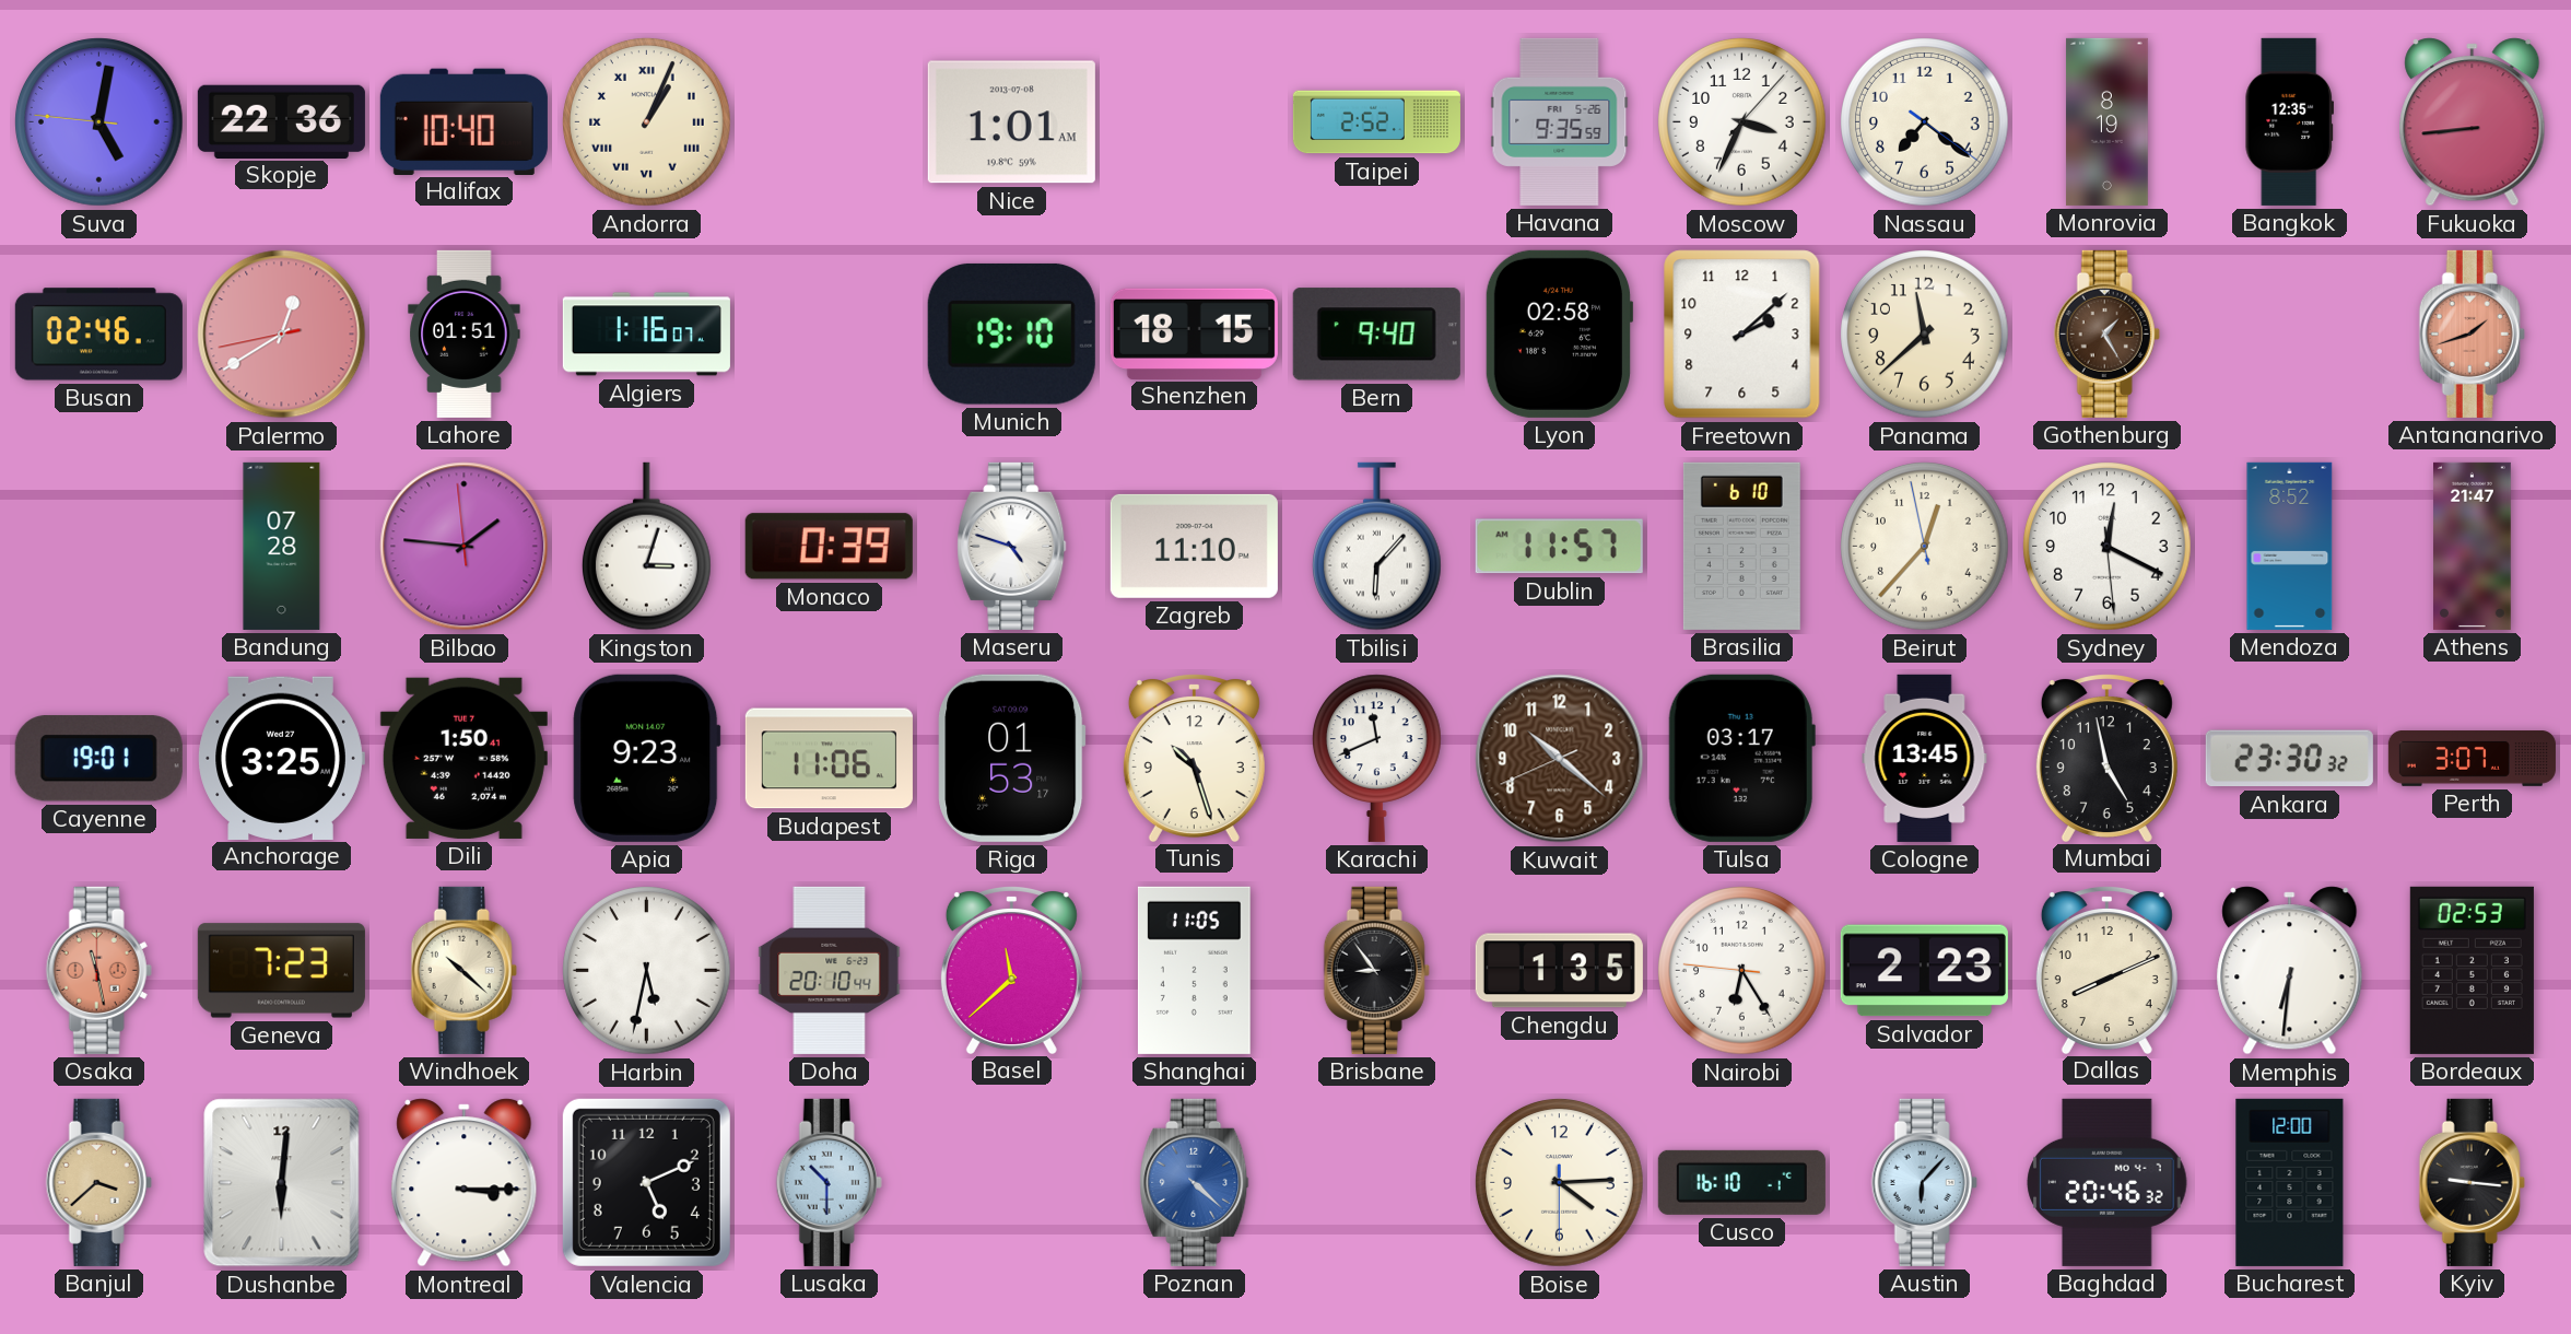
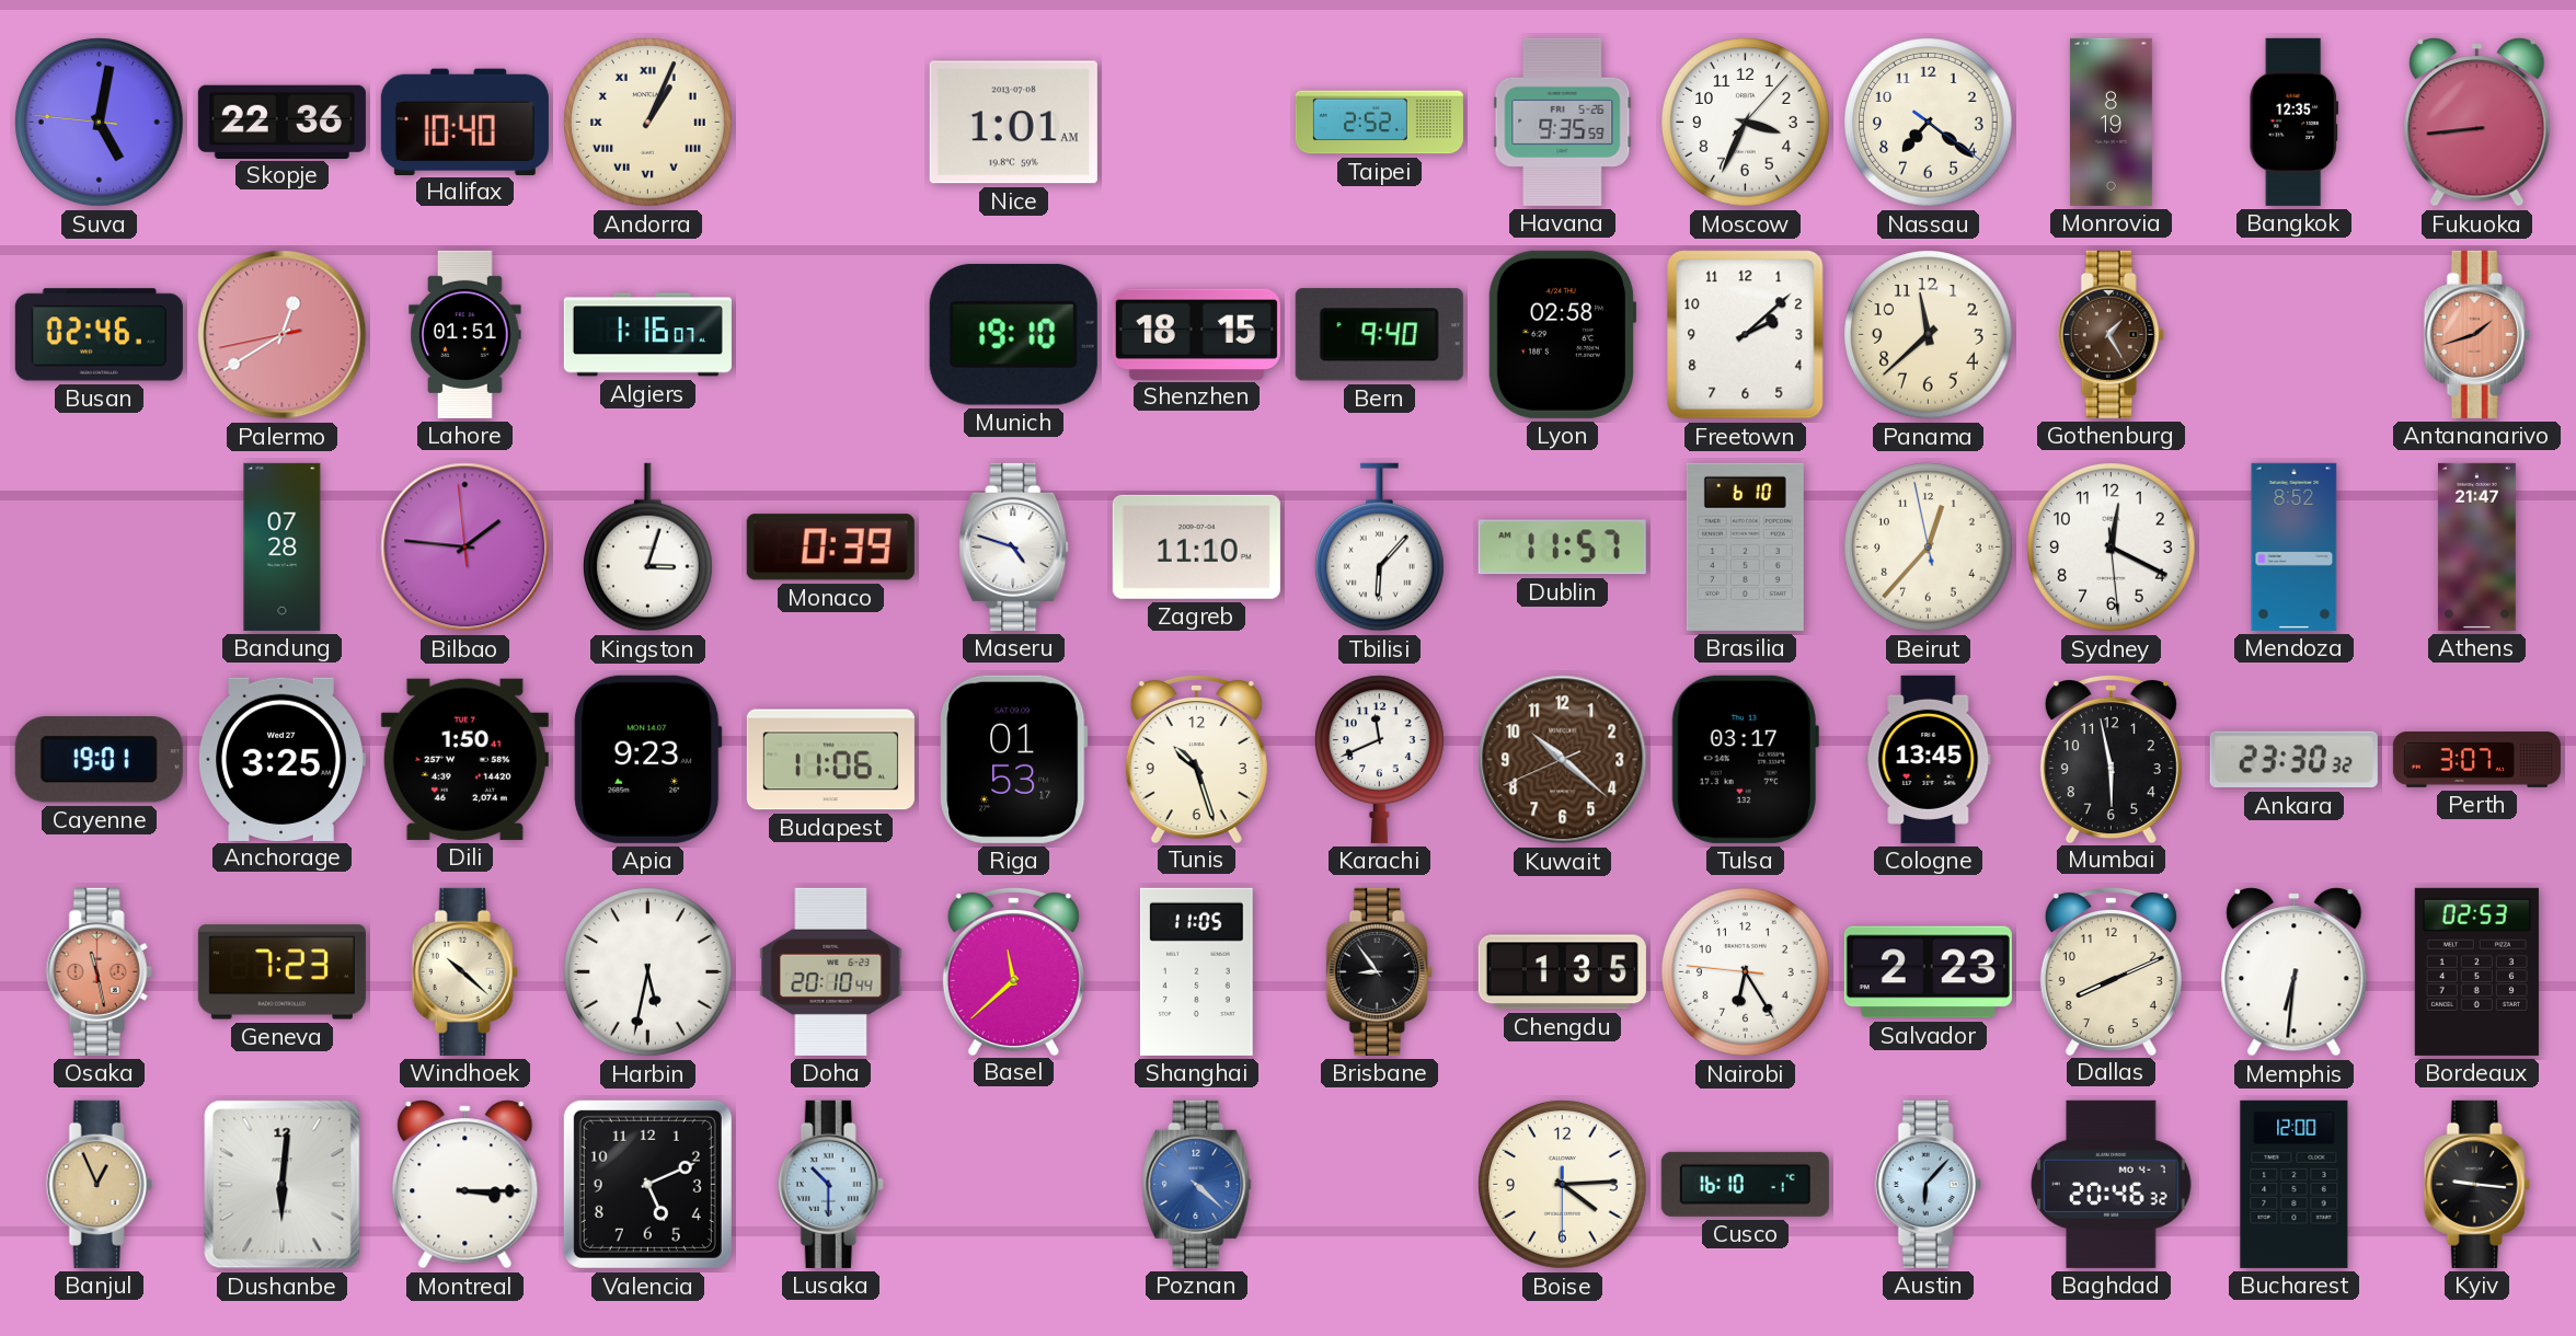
Mumbai: 4:58 -> 5:58
Banjul: 3:38 -> 12:56
